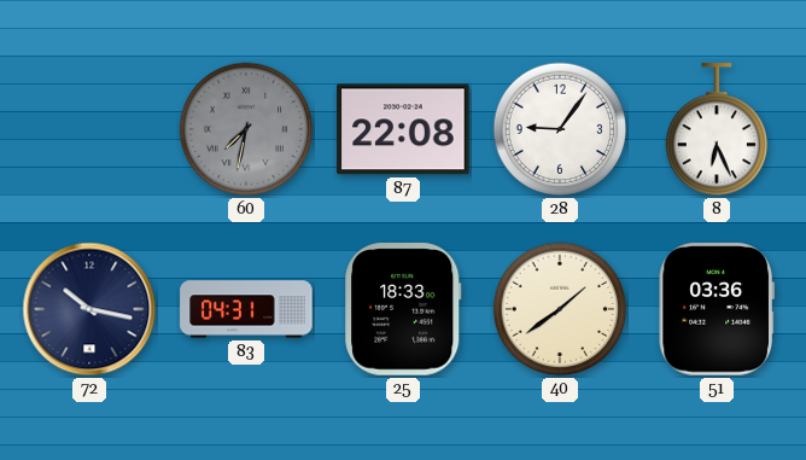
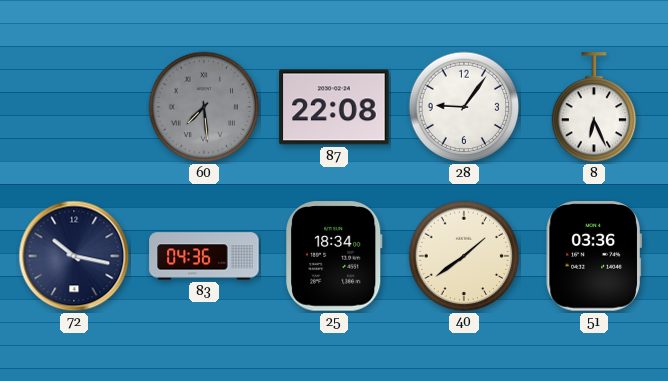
60: 7:32 -> 7:29
83: 04:31 -> 04:36
25: 18:33 -> 18:34
